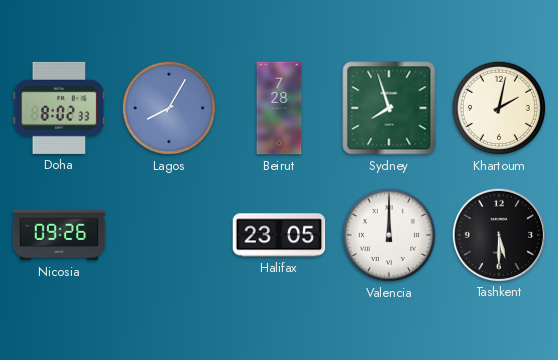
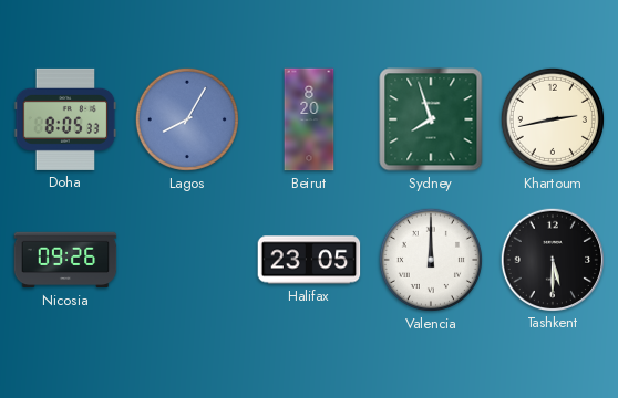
Doha: 8:02 -> 8:05
Beirut: 7:28 -> 8:20
Khartoum: 2:02 -> 2:43
